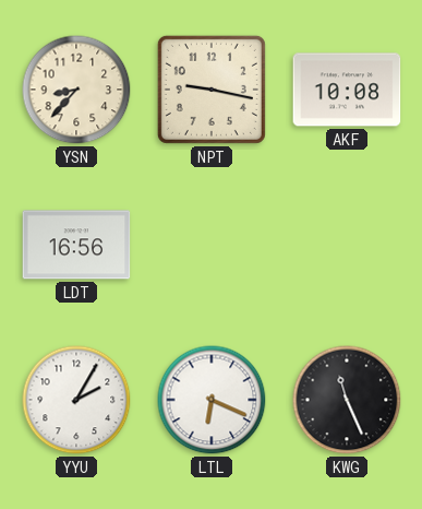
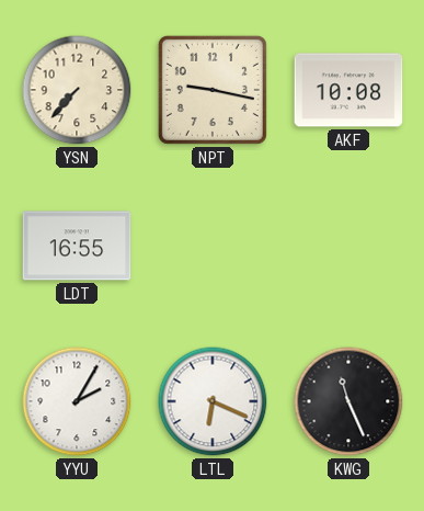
YSN: 8:37 -> 7:37
LDT: 16:56 -> 16:55
